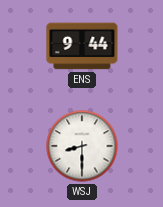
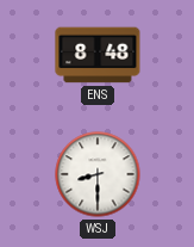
ENS: 9:44 -> 8:48
